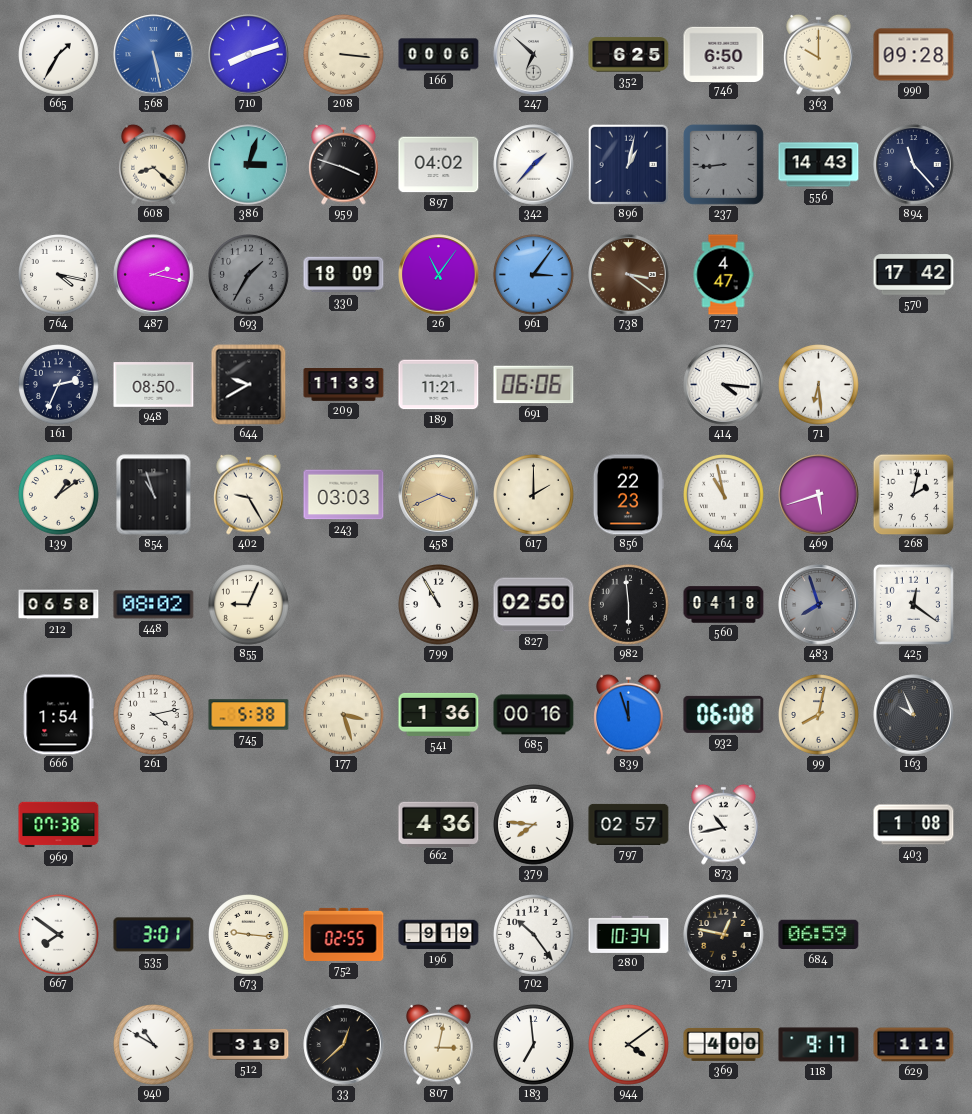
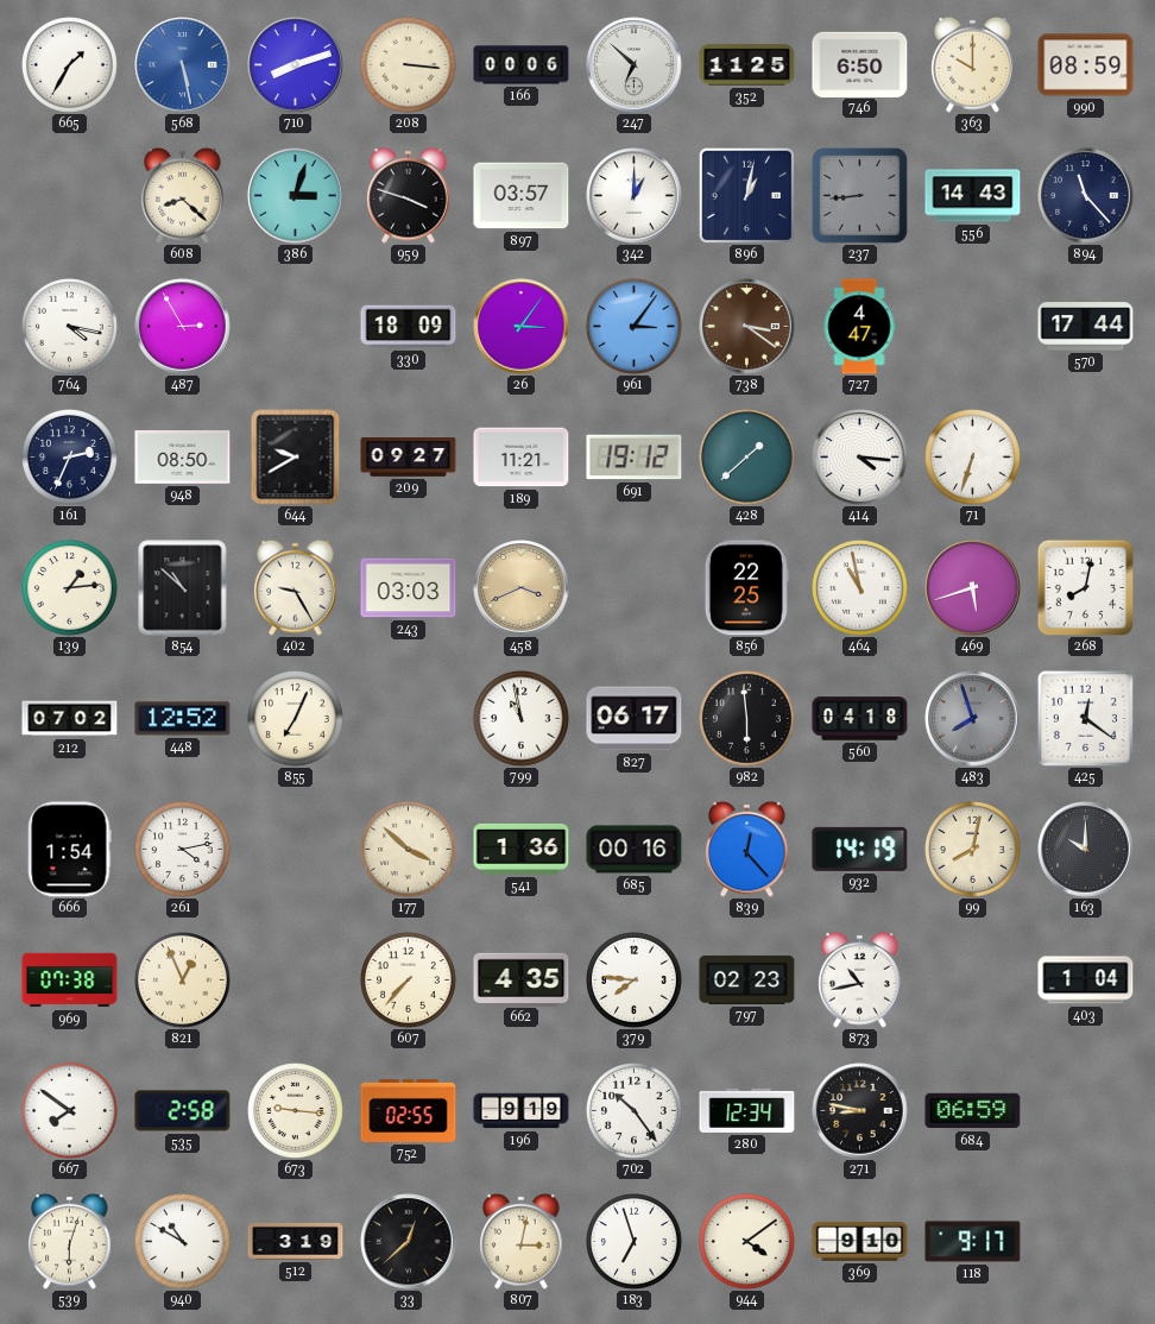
352: 6:25 -> 11:25
990: 09:28 -> 08:59
897: 04:02 -> 03:57
342: 1:37 -> 1:00
487: 2:17 -> 2:55
693: 1:35 -> none
26: 11:06 -> 3:06
570: 17:42 -> 17:44
209: 11:33 -> 09:27
691: 06:06 -> 19:12
428: none -> 1:38
71: 6:29 -> 6:33
139: 1:09 -> 1:14
854: 10:57 -> 10:52
617: 2:00 -> none
856: 22:23 -> 22:25
268: 2:02 -> 8:02
212: 06:58 -> 07:02
448: 08:02 -> 12:52
855: 9:04 -> 7:04
799: 10:55 -> 10:58
827: 02:50 -> 06:17
745: 5:38 -> none
177: 3:27 -> 3:52
839: 11:57 -> 12:23
932: 06:08 -> 14:19
163: 9:56 -> 10:00
821: none -> 12:56
607: none -> 7:37
662: 4:36 -> 4:35
797: 02:57 -> 02:23
403: 1:08 -> 1:04
535: 3:01 -> 2:58
280: 10:34 -> 12:34
271: 12:47 -> 8:47
539: none -> 6:03
183: 6:59 -> 6:57
369: 4:00 -> 9:10
629: 1:11 -> none
